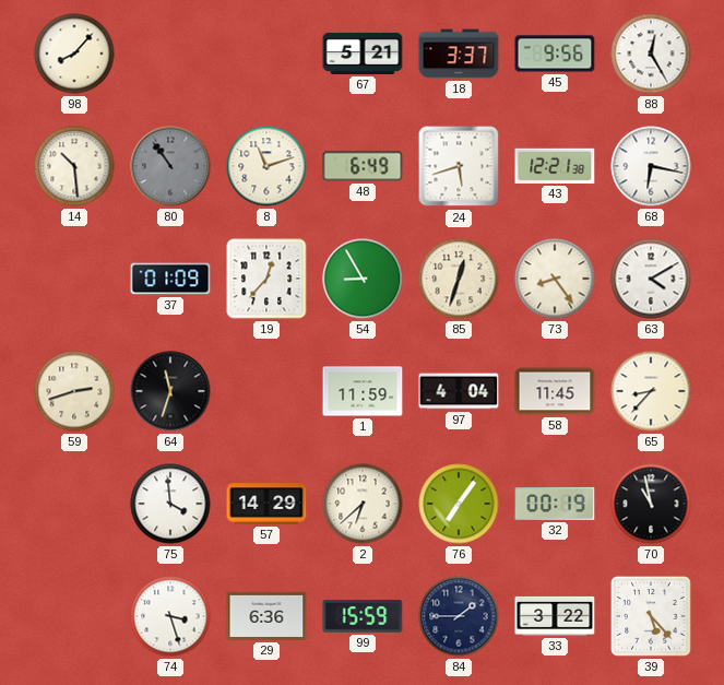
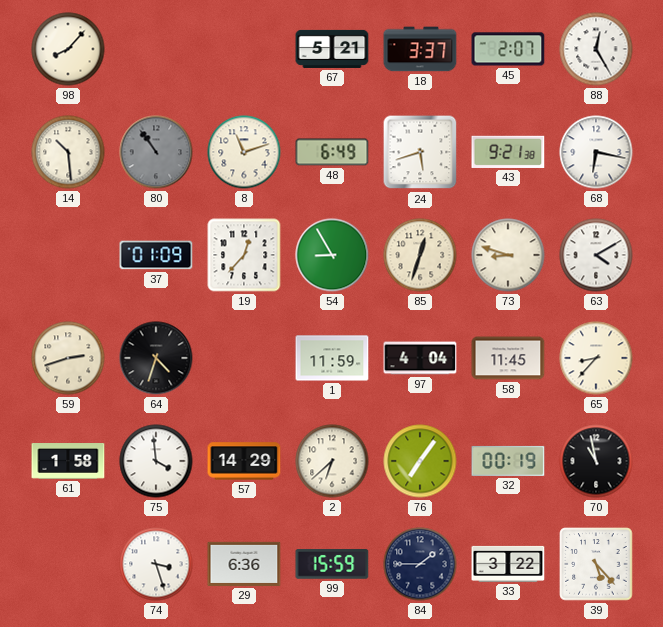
45: 9:56 -> 2:07
43: 12:21 -> 9:21
73: 8:24 -> 8:48
64: 11:33 -> 4:33
61: none -> 1:58
